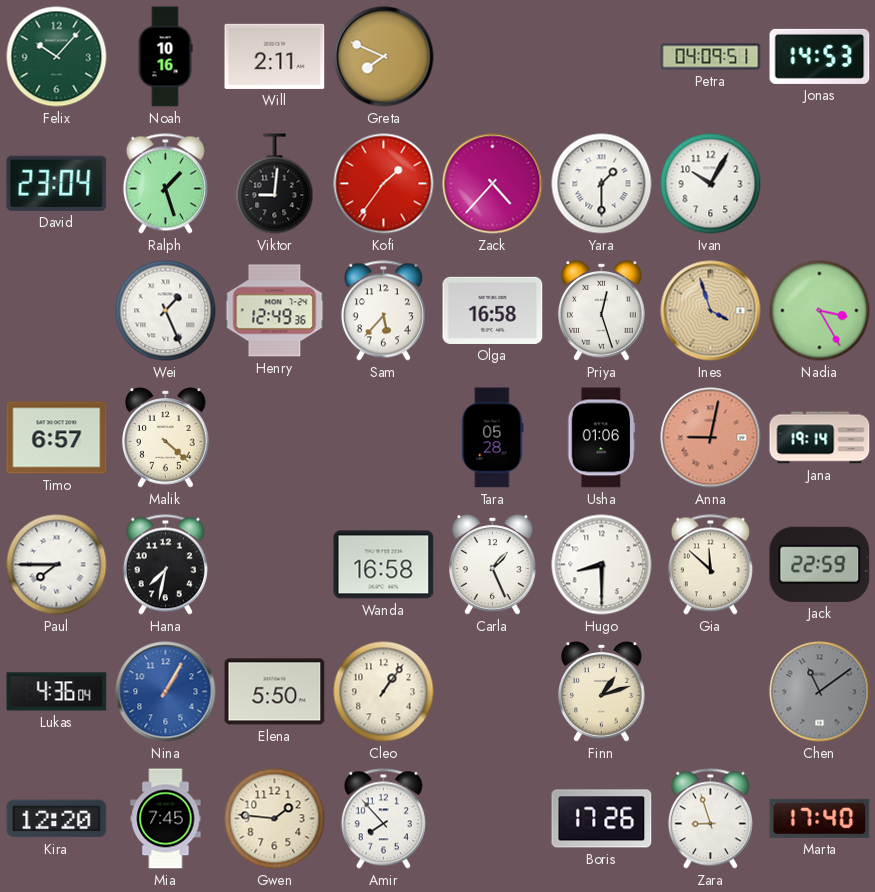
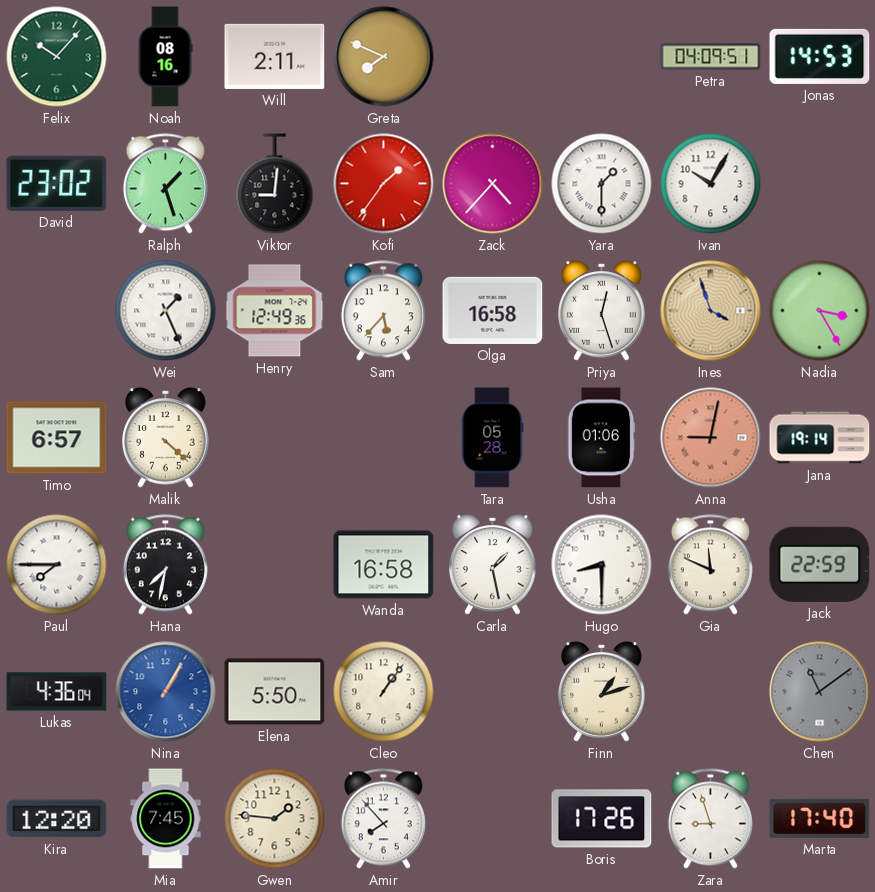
Noah: 10:16 -> 08:16
David: 23:04 -> 23:02
Carla: 1:26 -> 1:28
Gia: 11:52 -> 11:49
